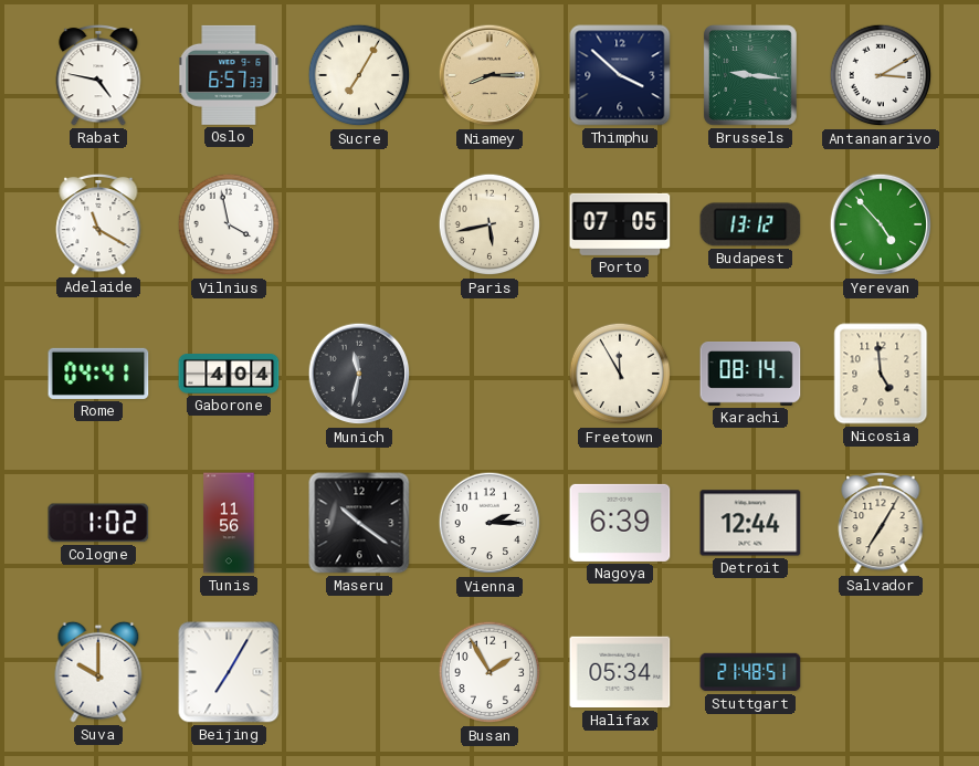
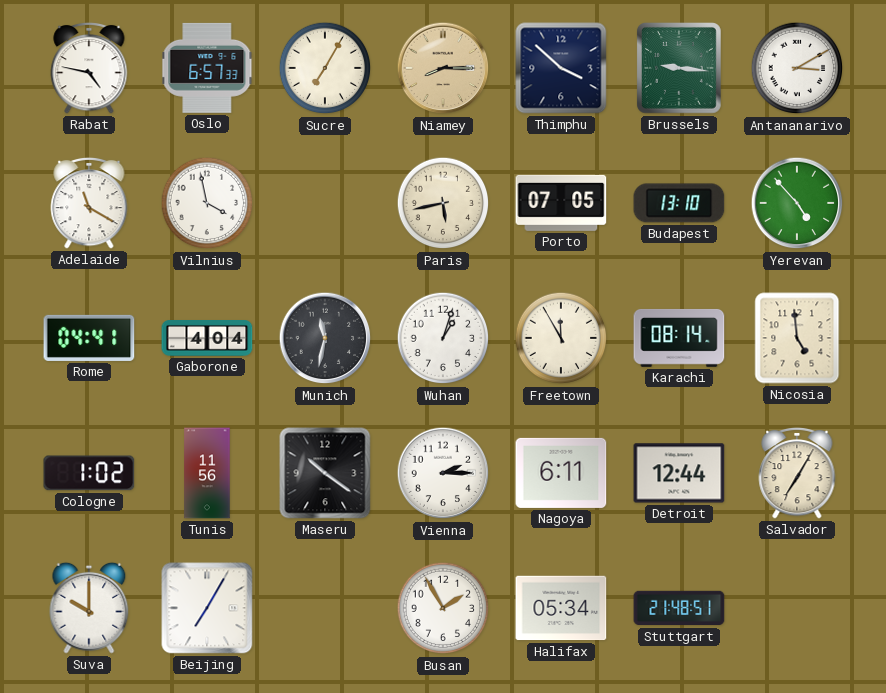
Budapest: 13:12 -> 13:10
Wuhan: none -> 1:03
Nagoya: 6:39 -> 6:11
